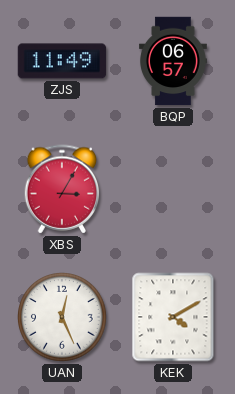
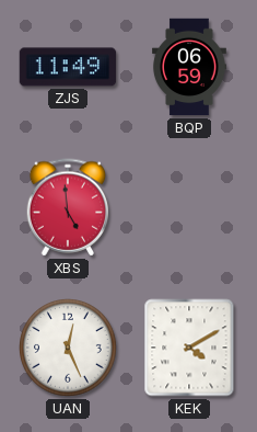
BQP: 06:57 -> 06:59
XBS: 3:05 -> 4:59
